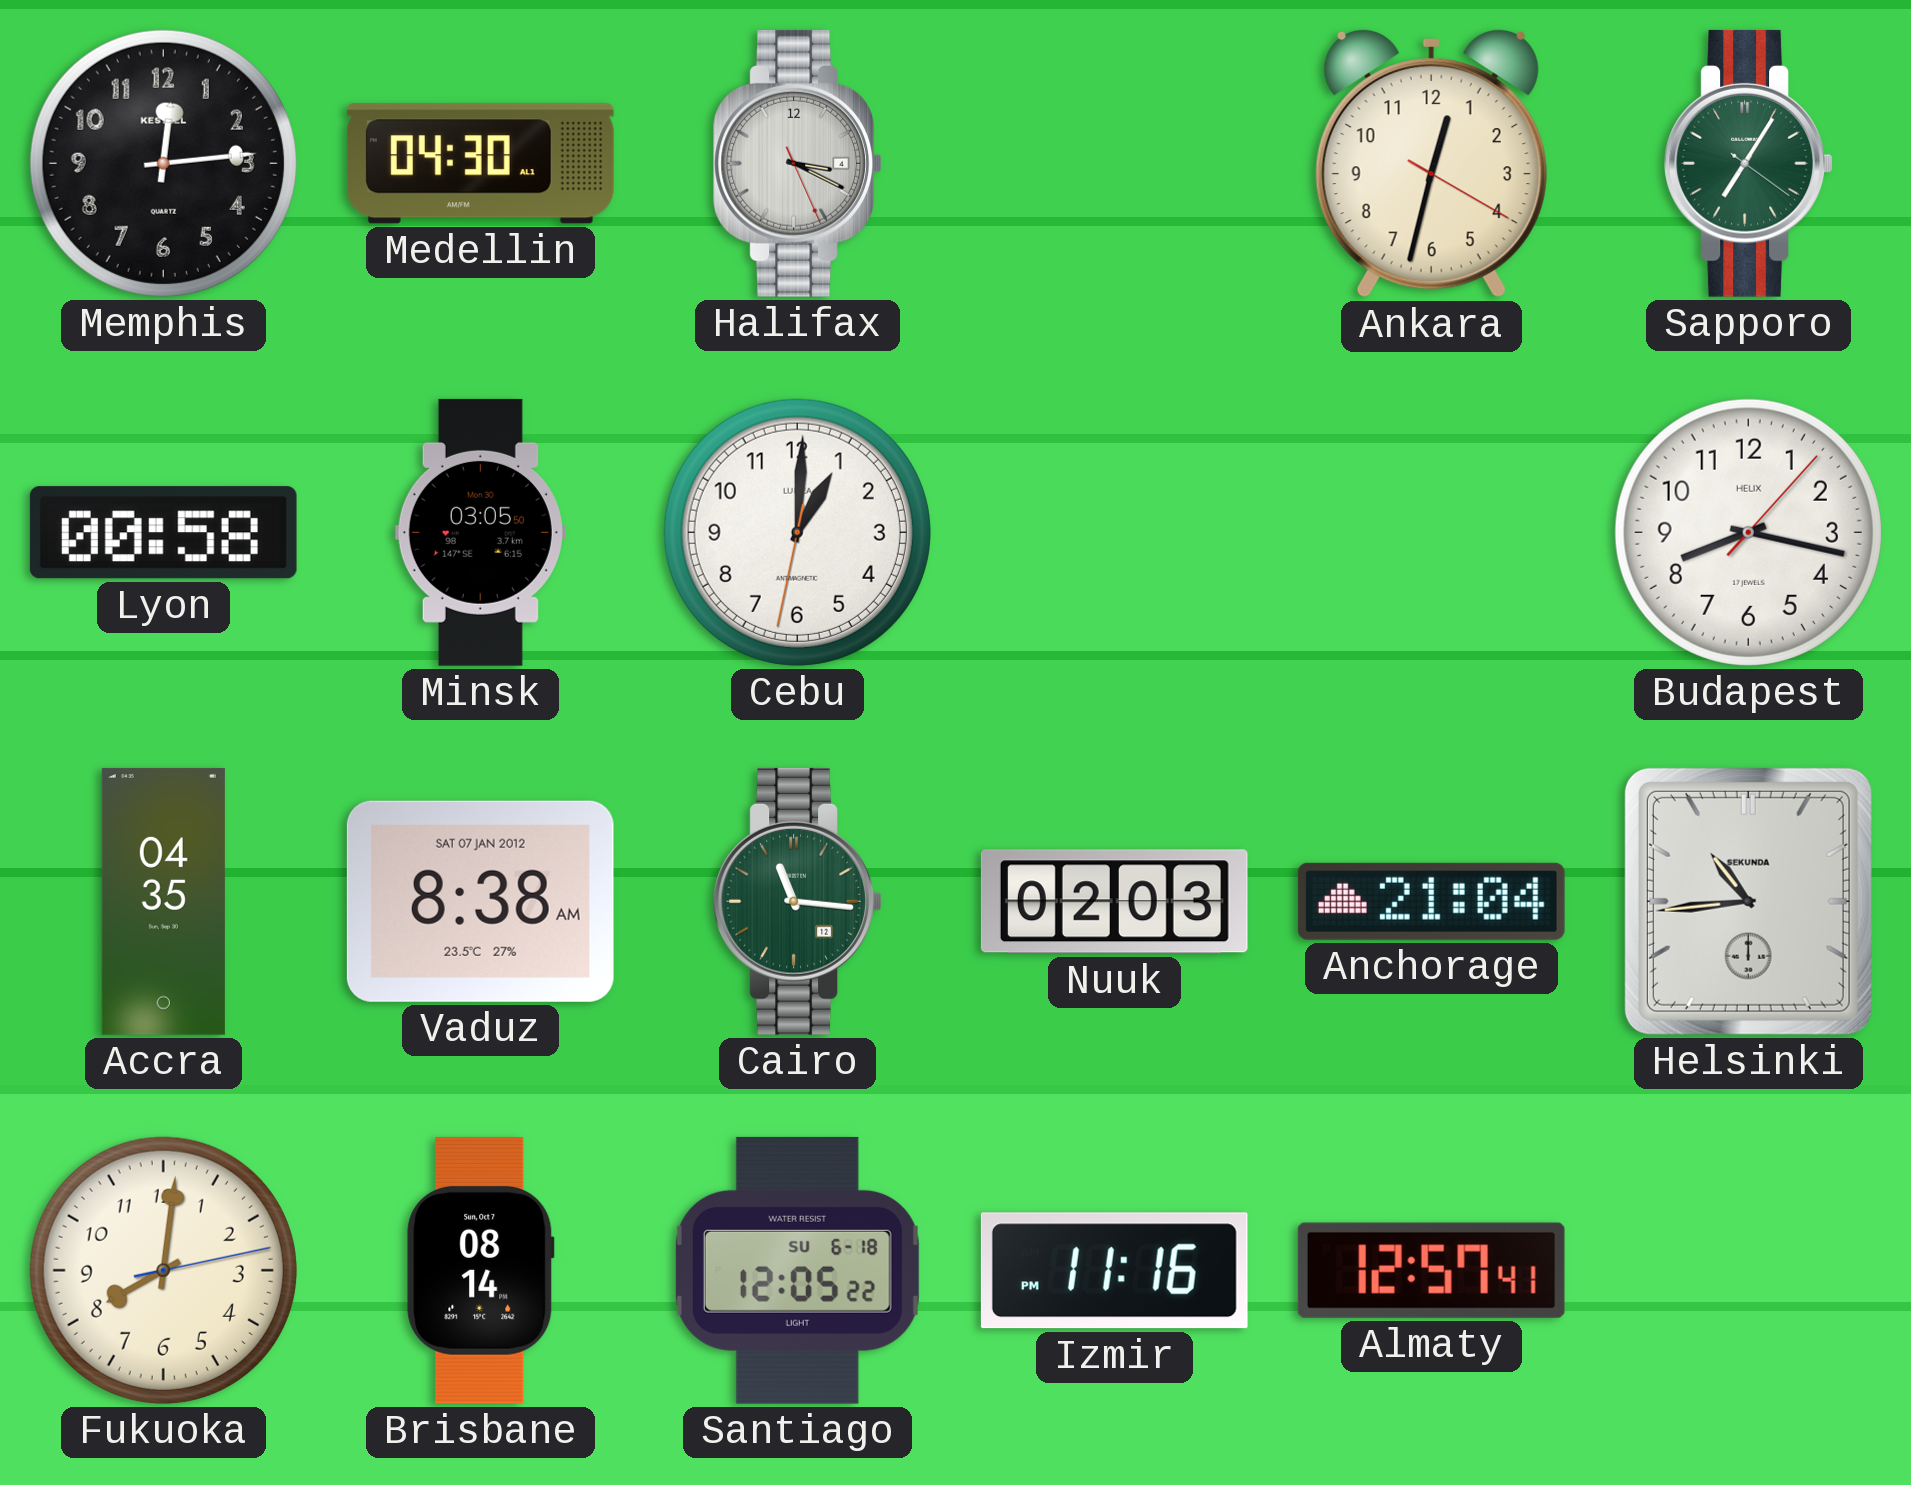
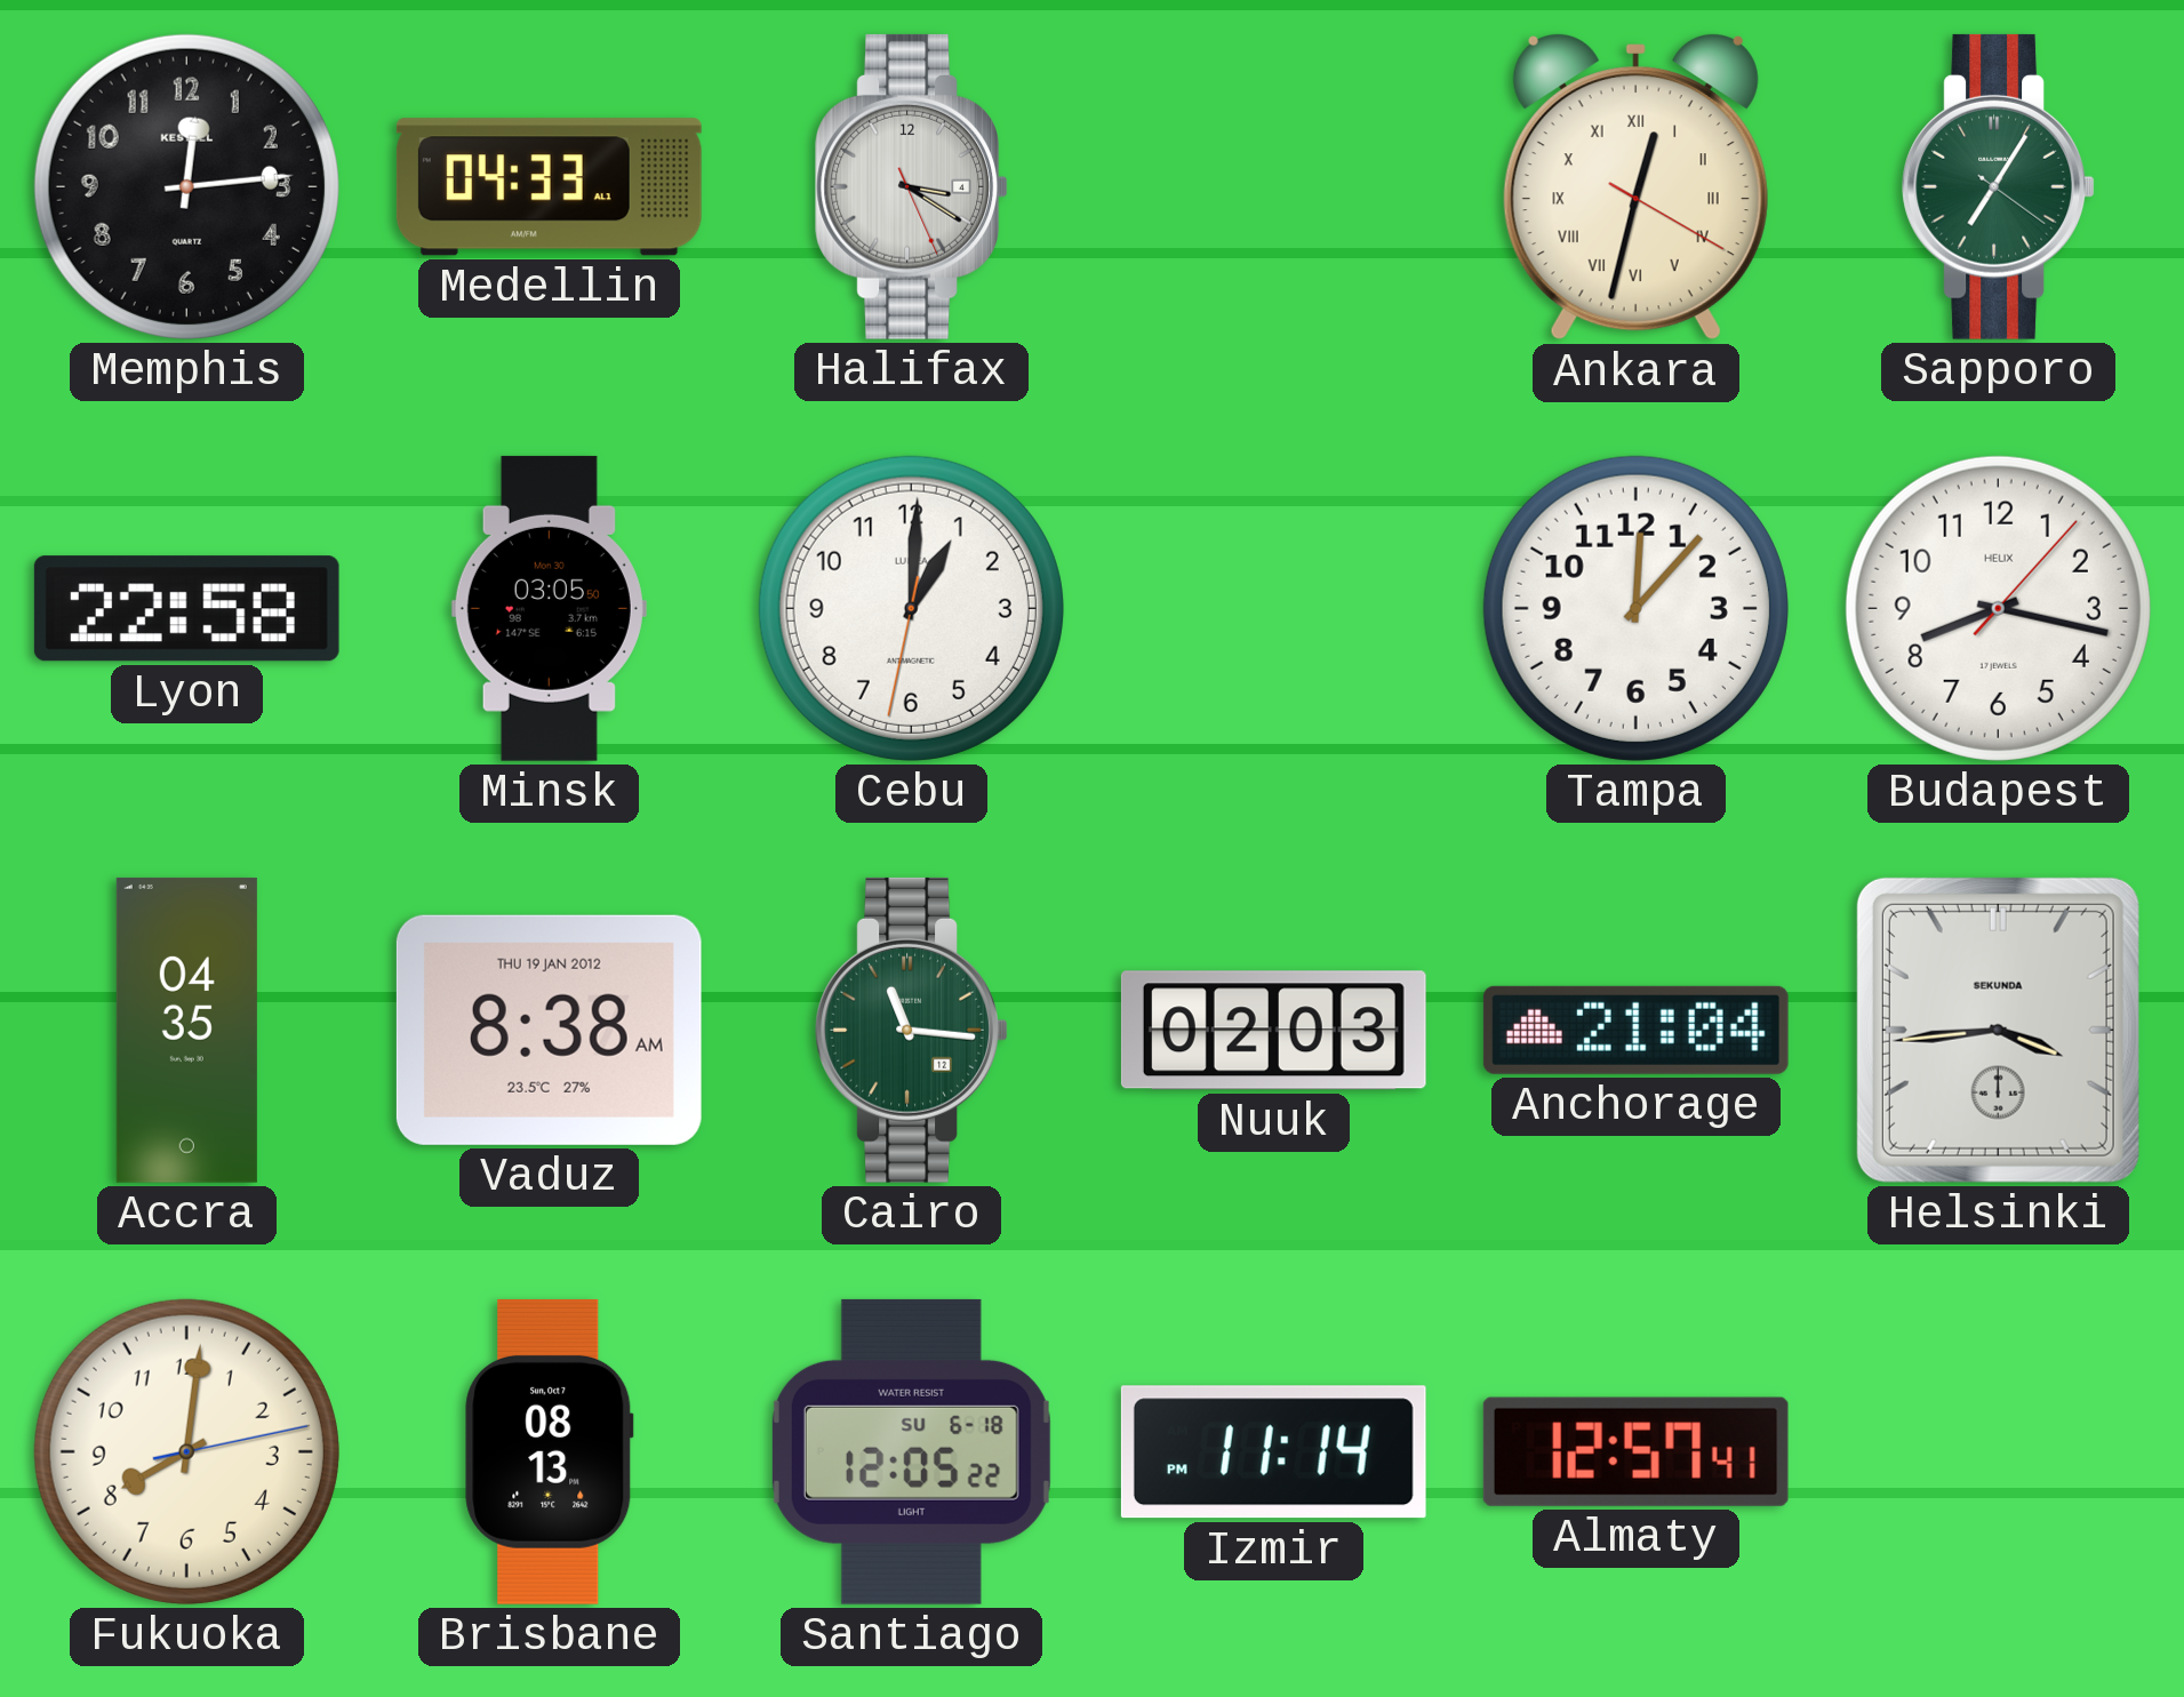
Medellin: 04:30 -> 04:33
Halifax: 3:19 -> 3:20
Ankara numerals: Arabic -> Roman
Lyon: 00:58 -> 22:58
Tampa: none -> 12:07
Vaduz date: SAT 07 JAN 2012 -> THU 19 JAN 2012
Helsinki: 10:44 -> 3:44
Brisbane: 08:14 -> 08:13
Izmir: 11:16 -> 11:14
